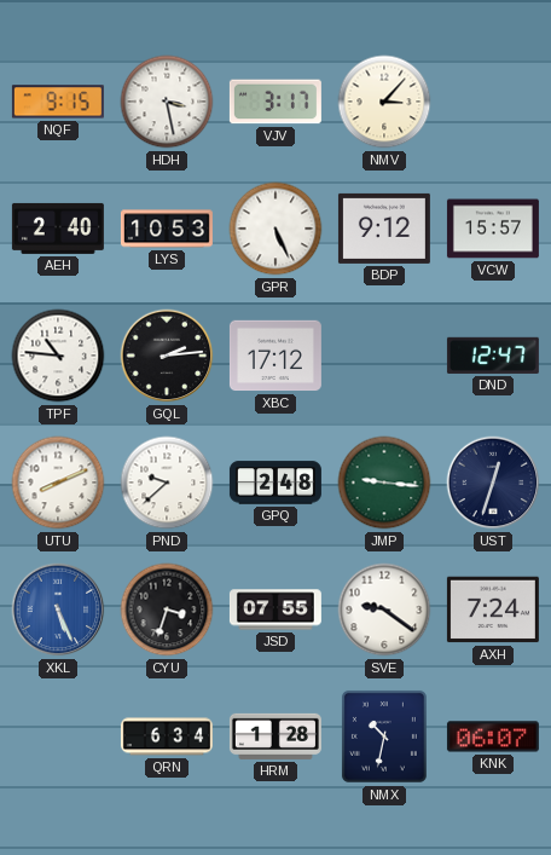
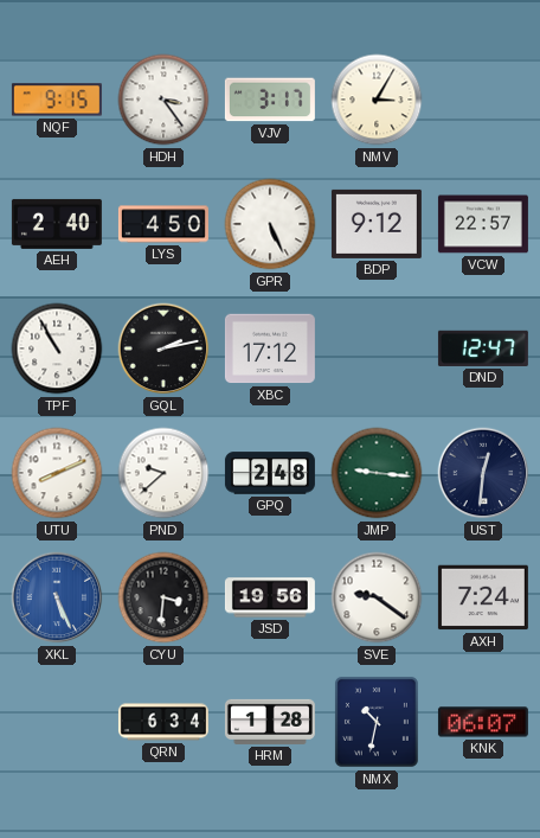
HDH: 3:28 -> 3:24
NMV: 3:07 -> 3:05
LYS: 10:53 -> 4:50
VCW: 15:57 -> 22:57
TPF: 10:46 -> 10:55
GQL: 2:14 -> 2:13
UST: 12:33 -> 12:31
CYU: 3:33 -> 3:31
JSD: 07:55 -> 19:56
